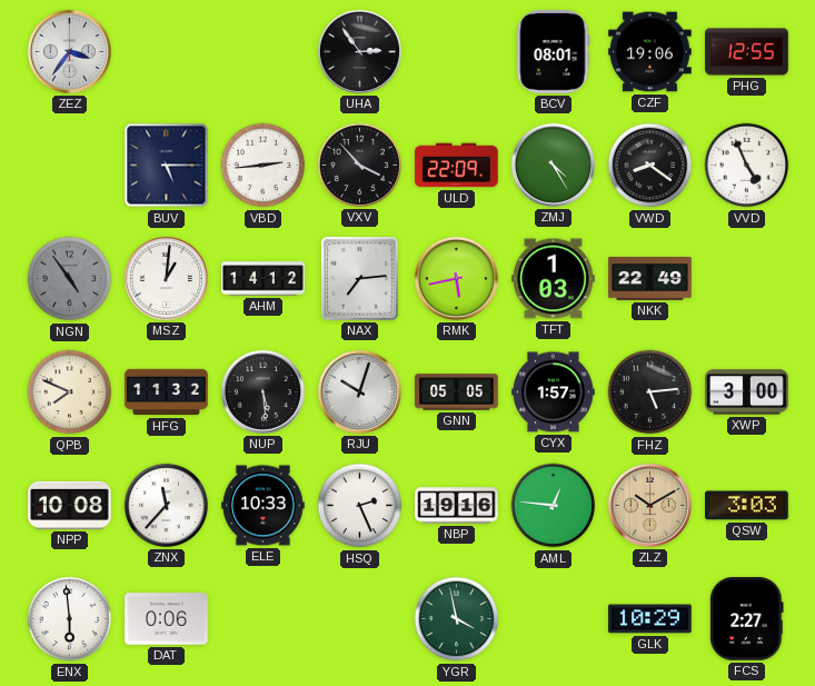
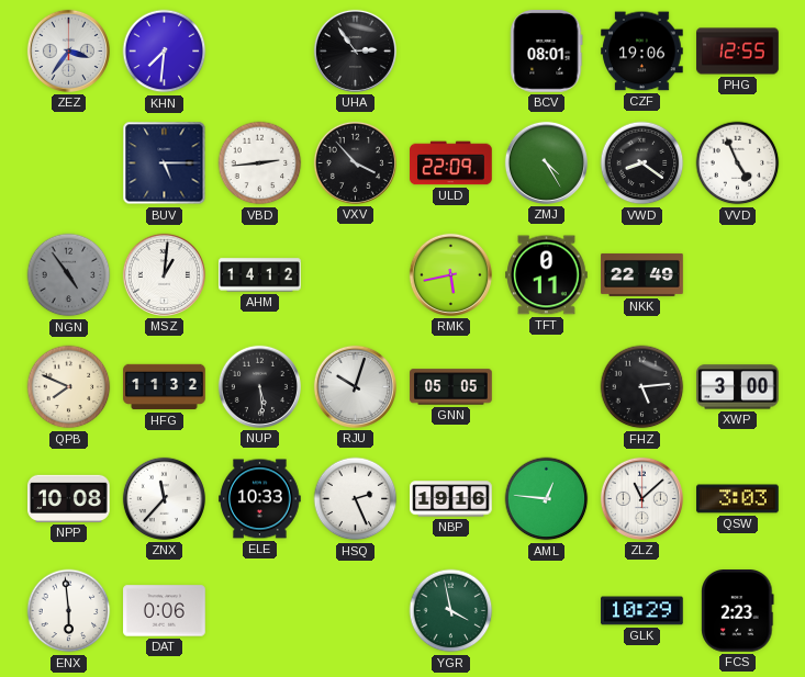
KHN: none -> 7:31
NAX: 7:14 -> none
TFT: 1:03 -> 0:11
CYX: 1:57 -> none
ZLZ: 10:10 -> 11:08
ZLZ dial: champagne -> white
FCS: 2:27 -> 2:23
